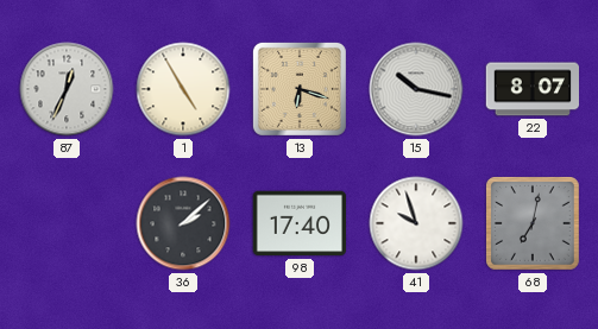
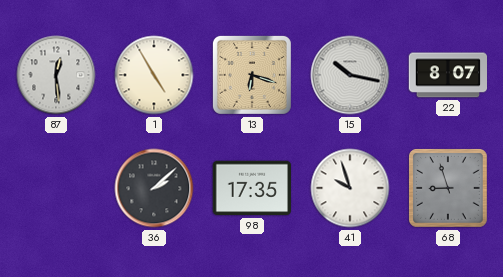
87: 12:34 -> 12:29
98: 17:40 -> 17:35
68: 7:02 -> 8:57
